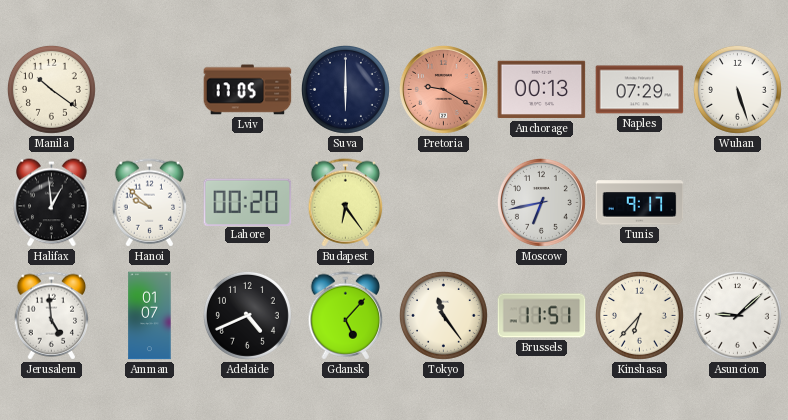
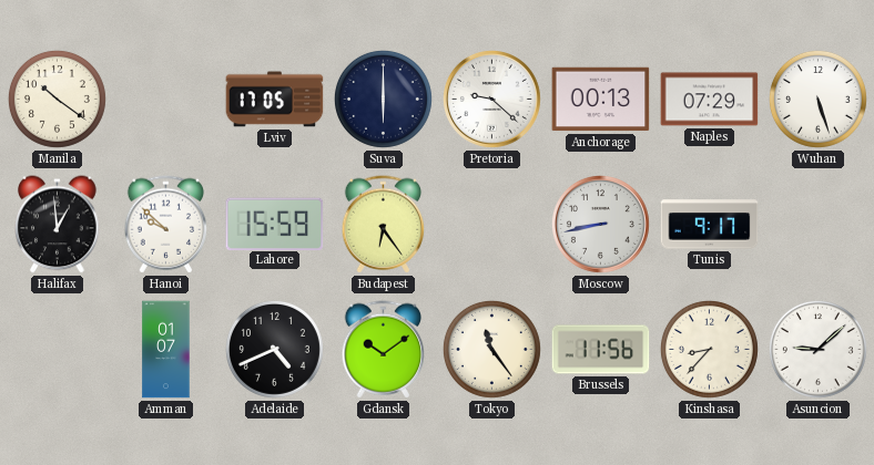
Pretoria: 9:20 -> 9:22
Pretoria dial: salmon -> white
Lahore: 00:20 -> 15:59
Moscow: 6:43 -> 8:43
Jerusalem: 4:59 -> none
Gdansk: 5:07 -> 10:09
Brussels: 11:51 -> 11:56
Kinshasa: 6:37 -> 8:37
